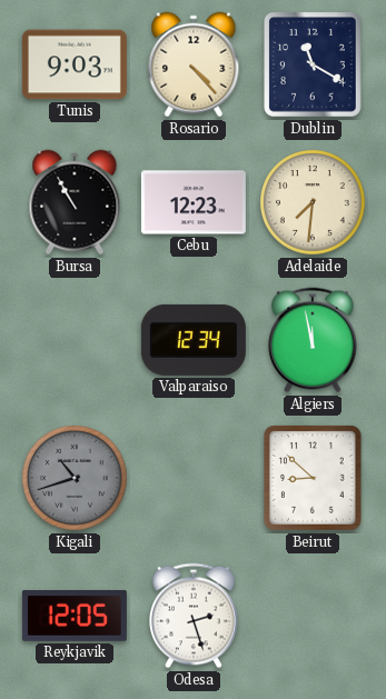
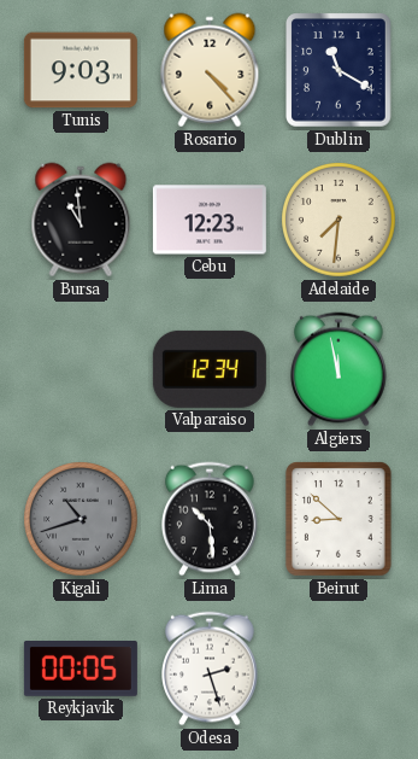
Bursa: 10:55 -> 10:59
Lima: none -> 10:29
Reykjavik: 12:05 -> 00:05
